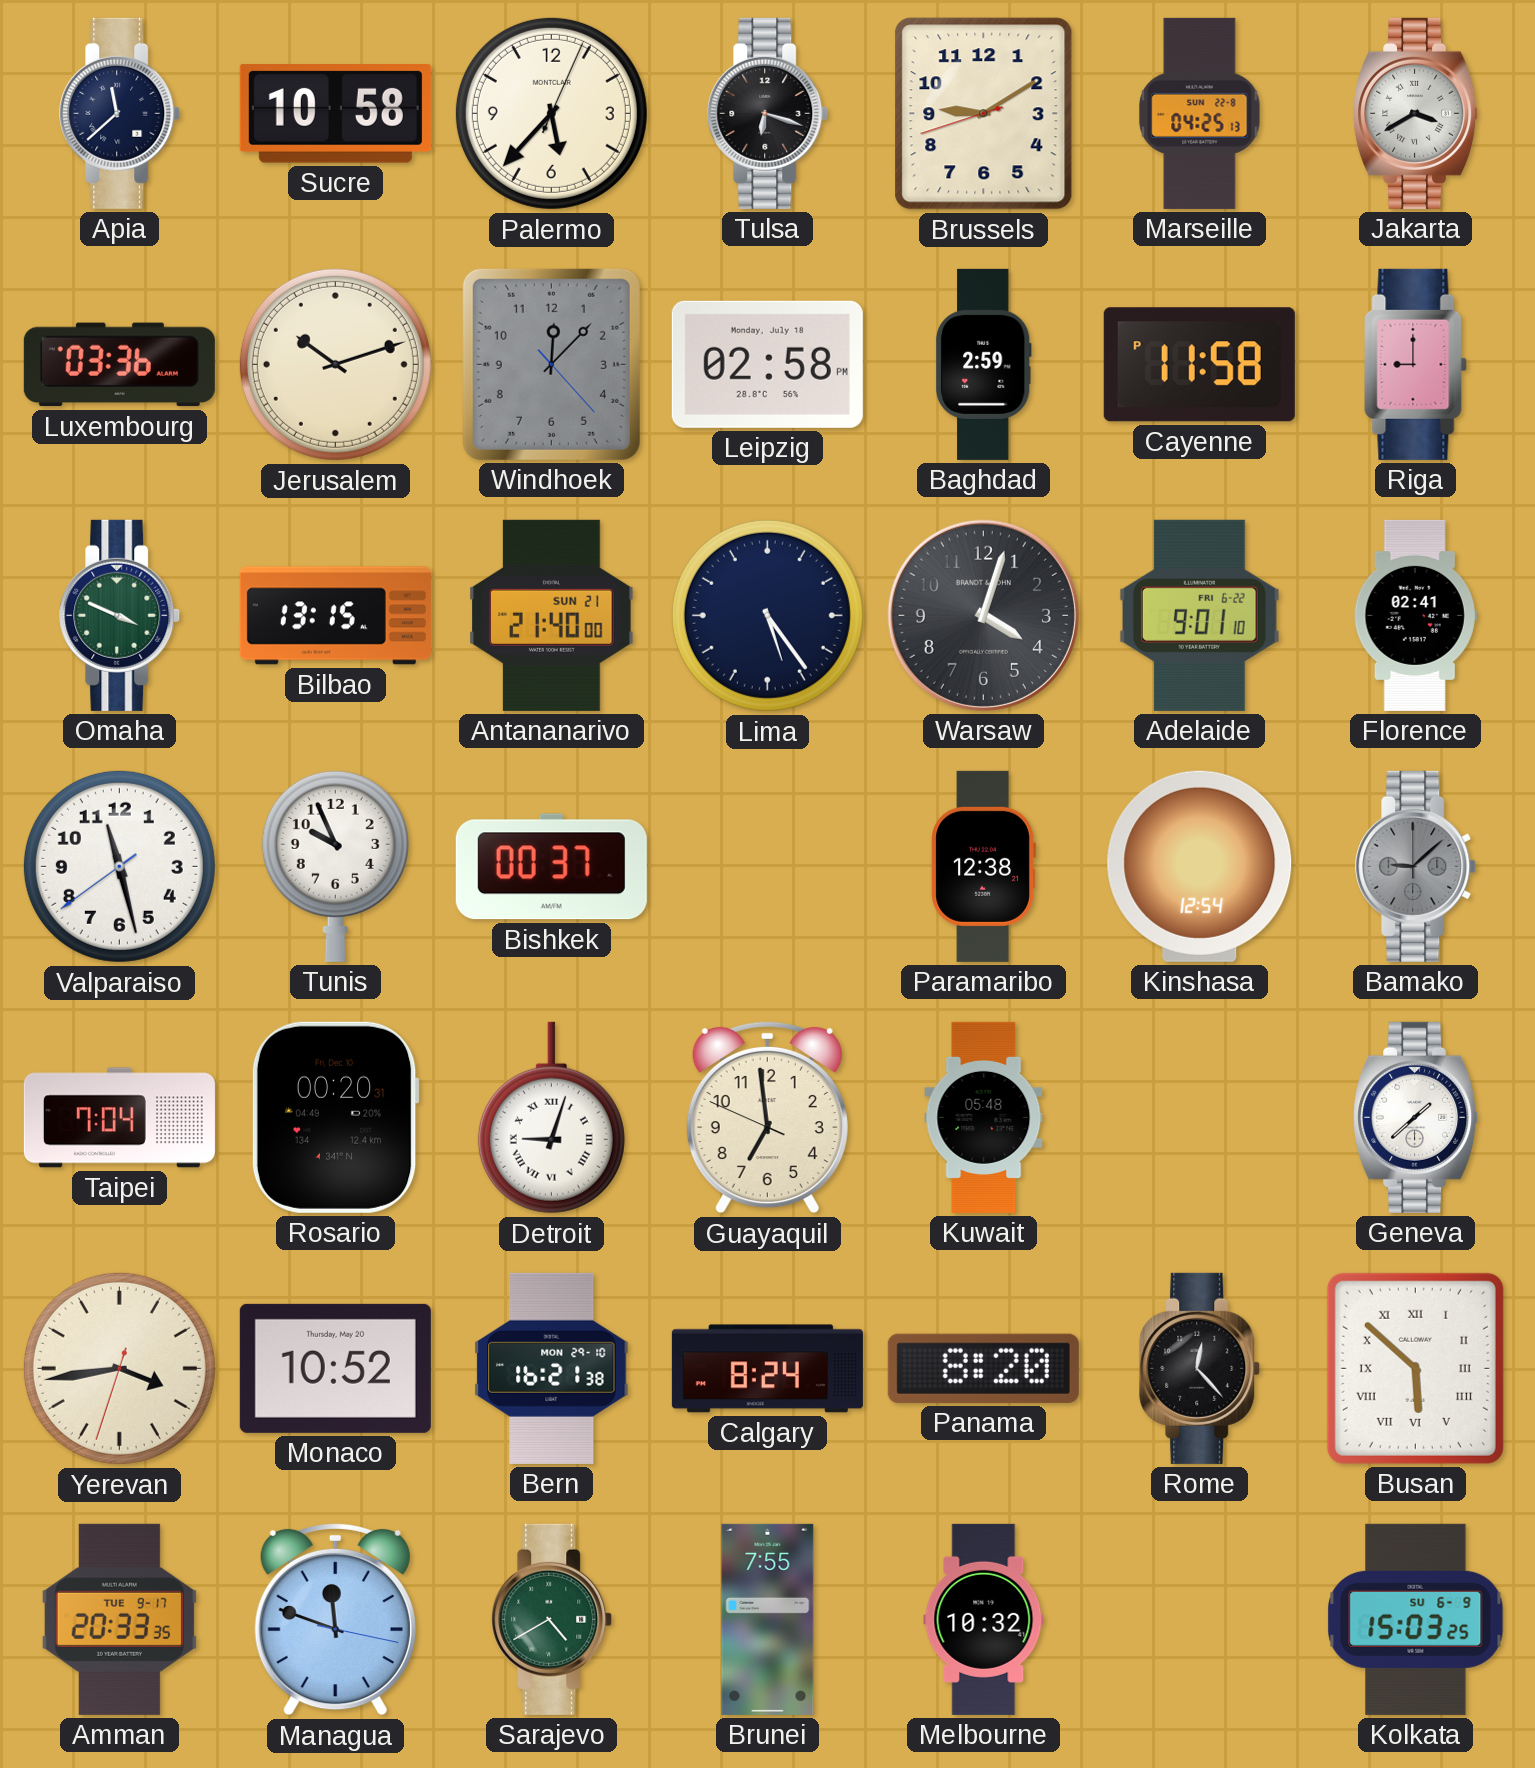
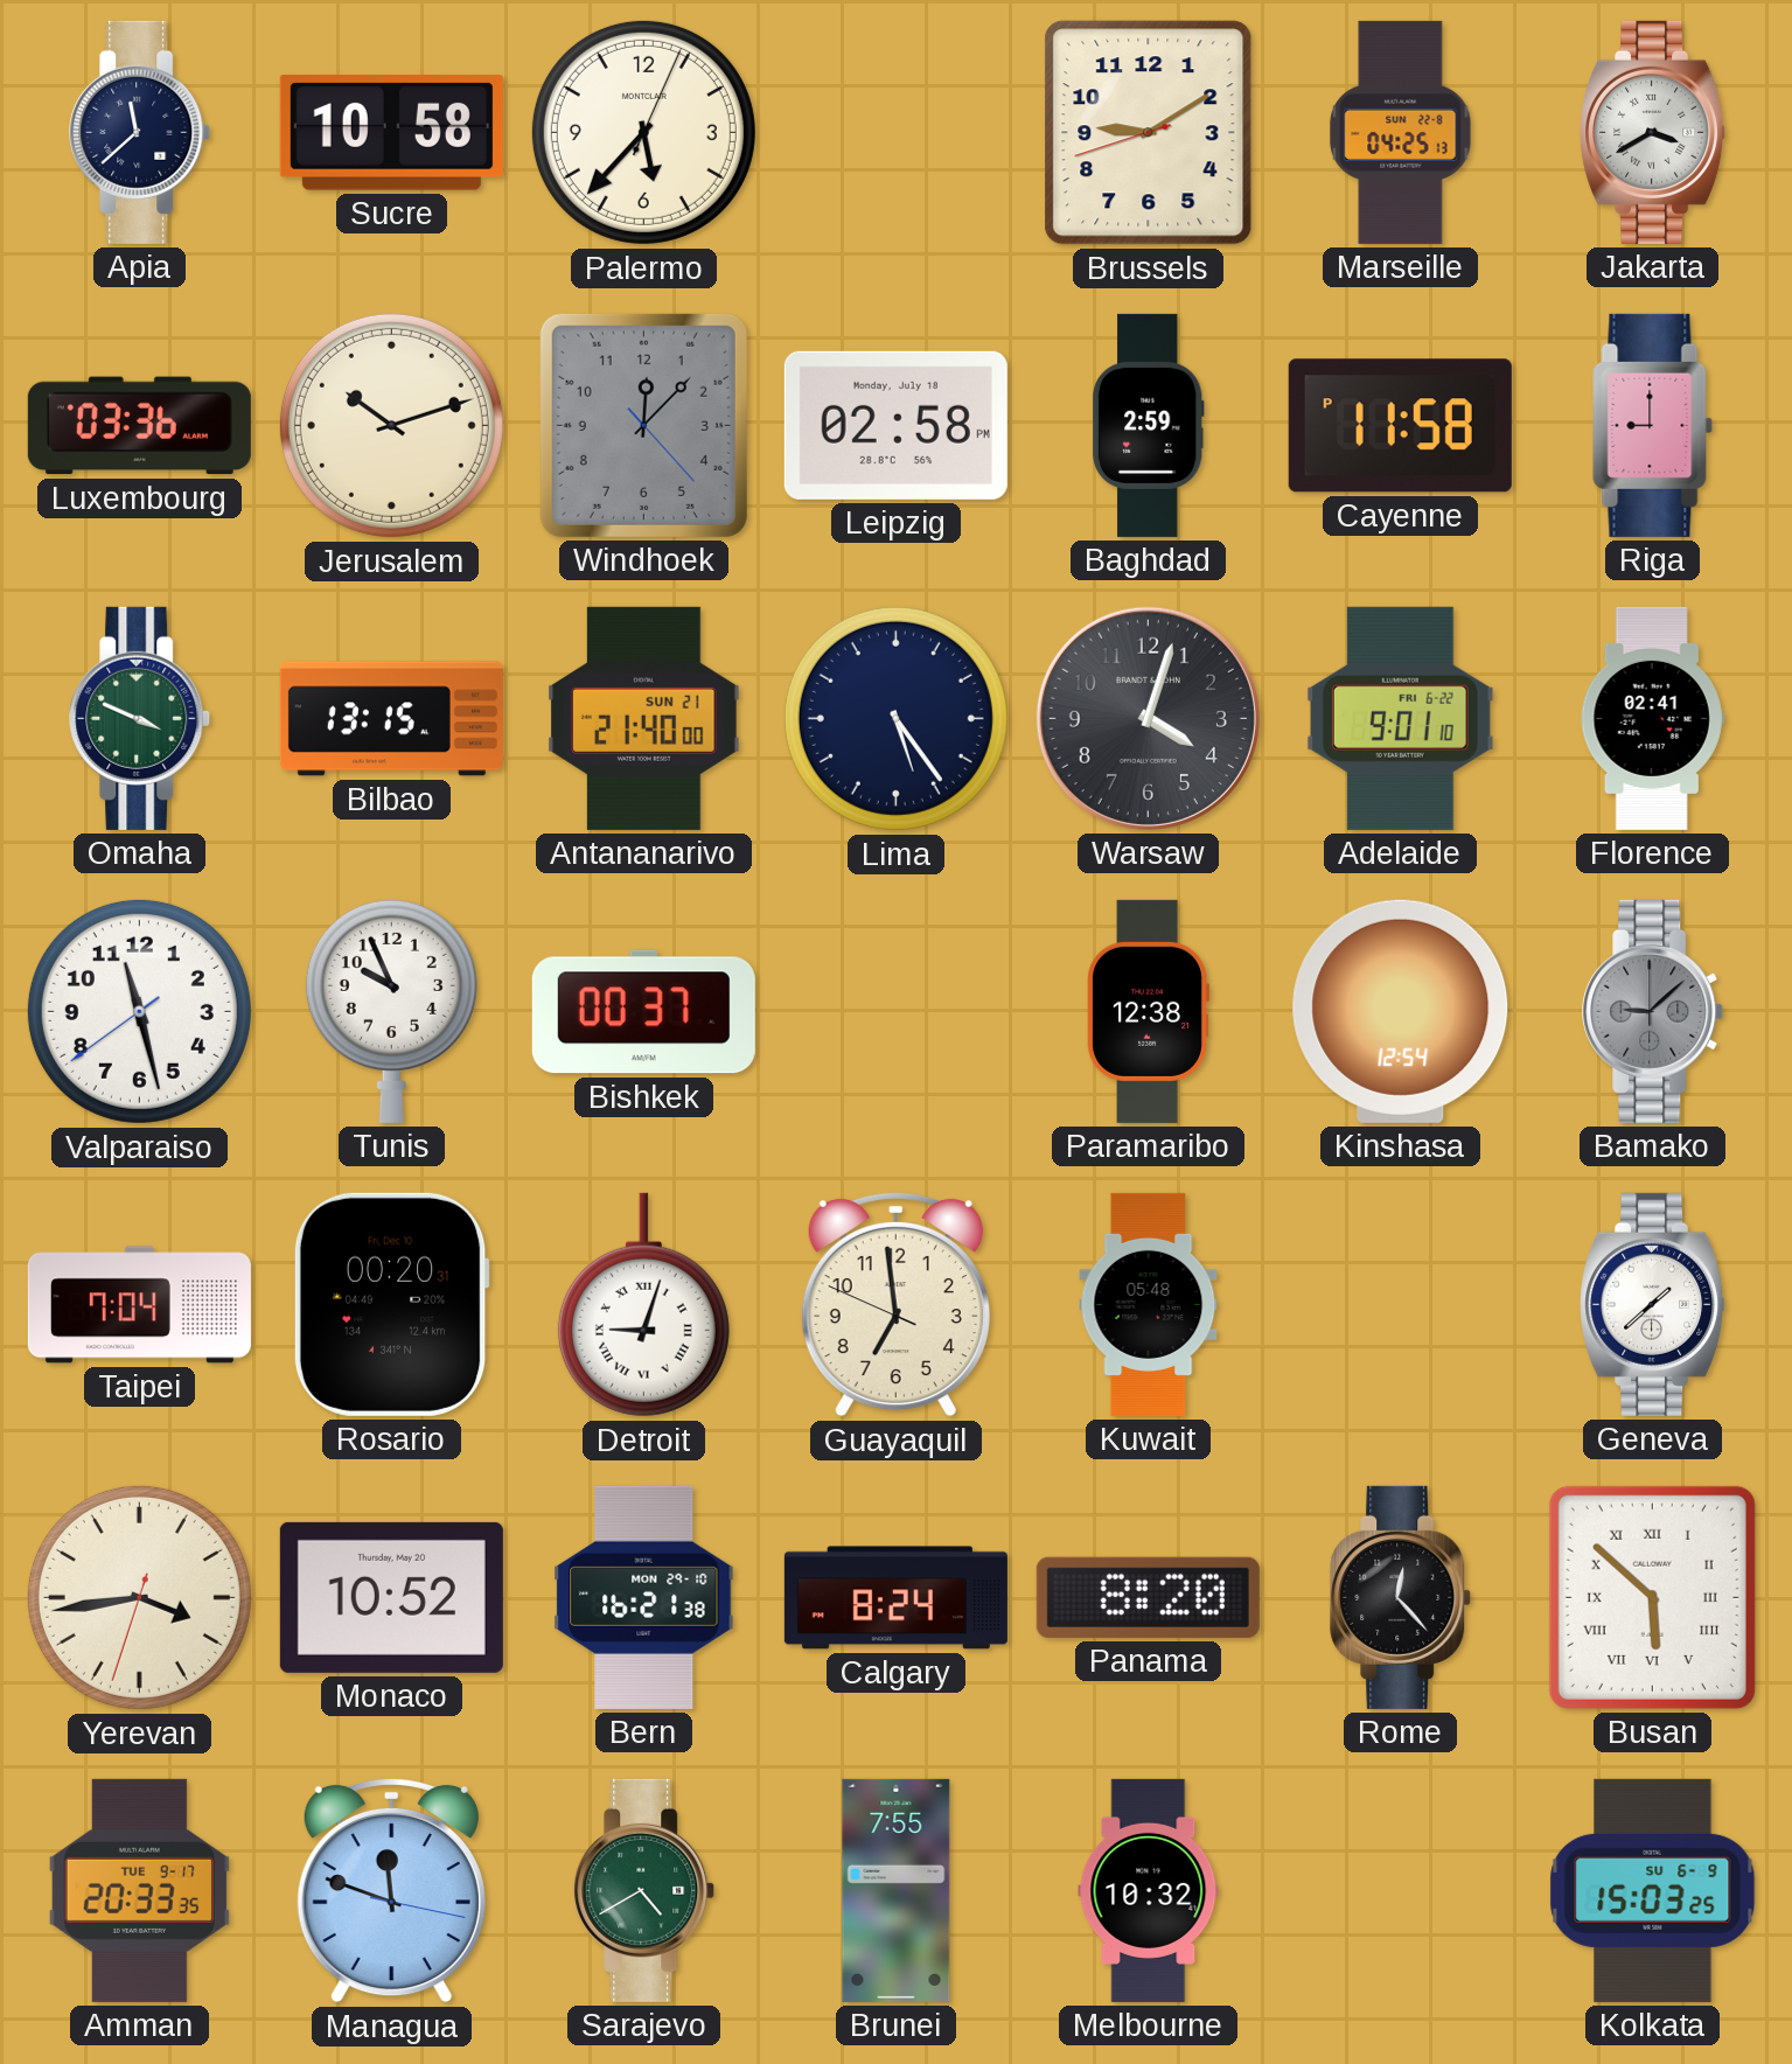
Tulsa: 6:18 -> none
